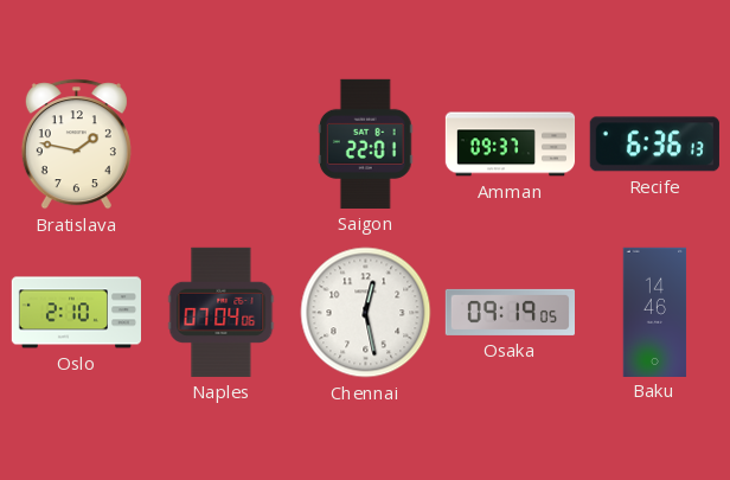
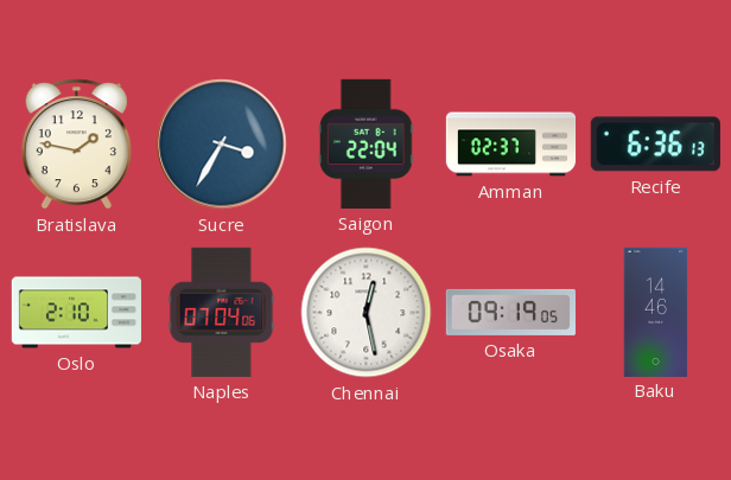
Sucre: none -> 3:35
Saigon: 22:01 -> 22:04
Amman: 09:37 -> 02:37
